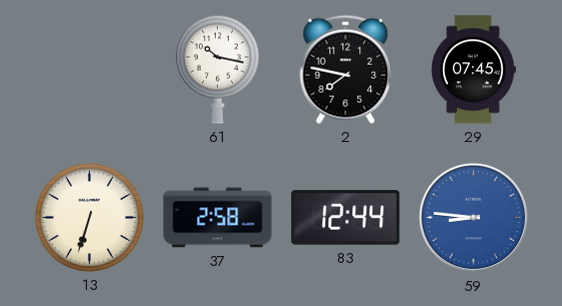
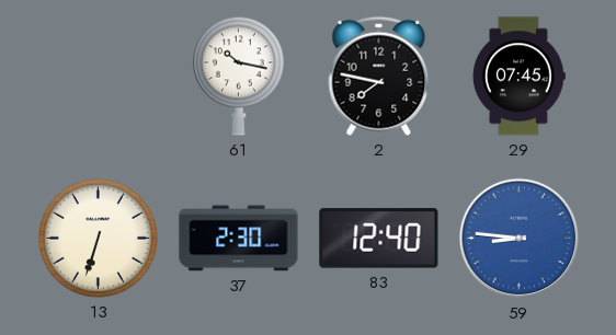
37: 2:58 -> 2:30
83: 12:44 -> 12:40
